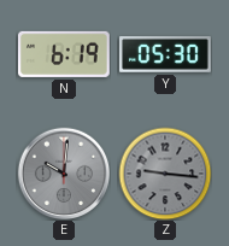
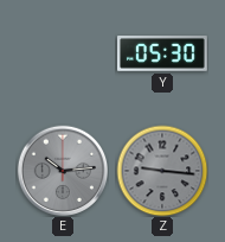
N: 6:19 -> none
E: 10:01 -> 10:14
